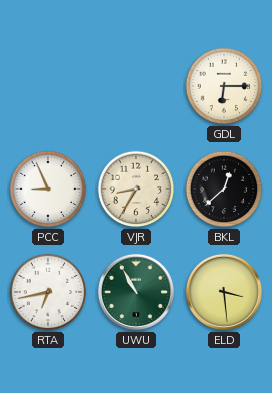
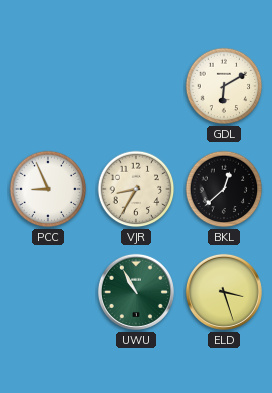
GDL: 6:15 -> 6:10
RTA: 6:43 -> none
ELD: 3:29 -> 3:27
